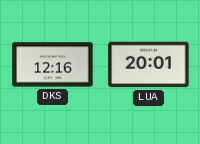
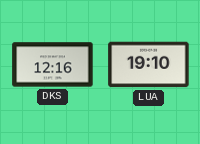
LUA: 20:01 -> 19:10
